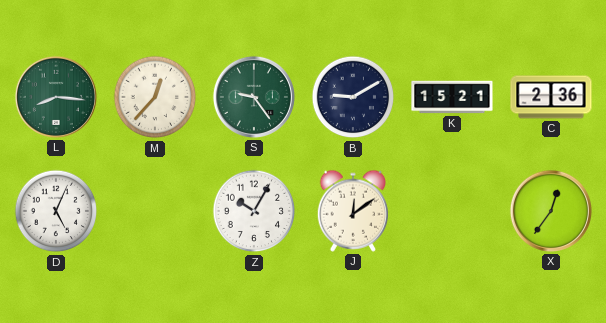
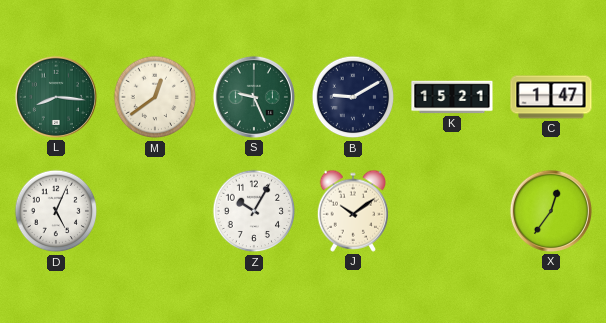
M: 12:37 -> 12:39
S: 9:24 -> 9:26
C: 2:36 -> 1:47
J: 12:09 -> 10:09
